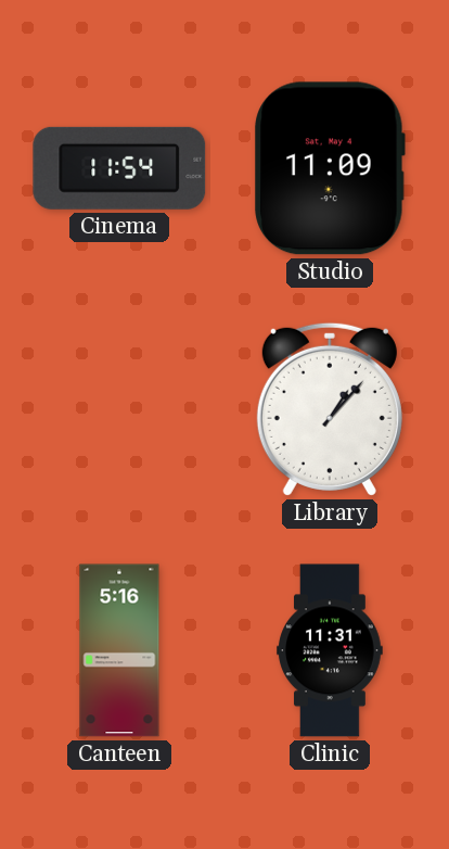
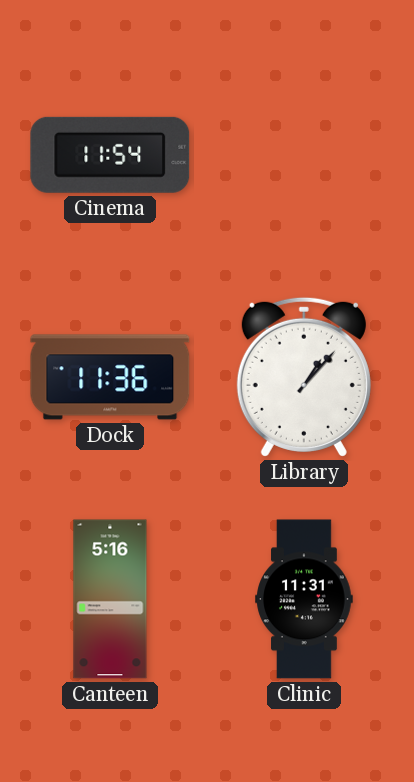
Studio: 11:09 -> none
Dock: none -> 11:36
